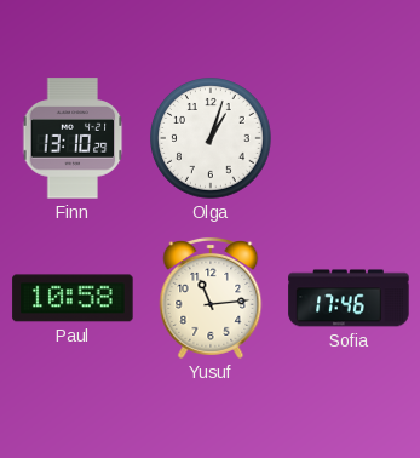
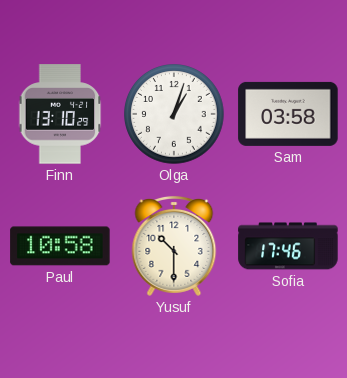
Sam: none -> 03:58
Yusuf: 11:14 -> 10:30
